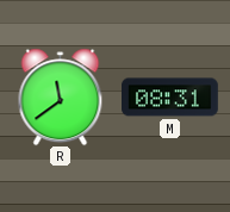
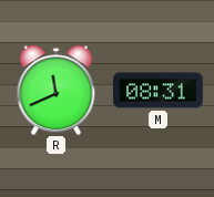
R: 11:39 -> 11:41
